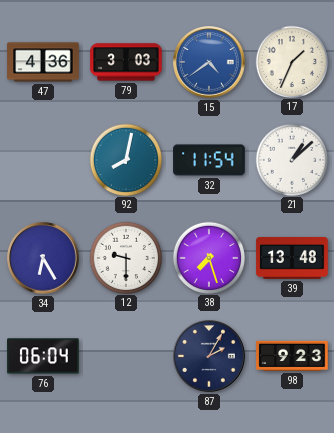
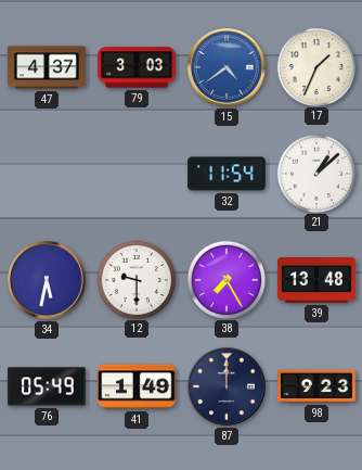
47: 4:36 -> 4:37
92: 8:02 -> none
34: 6:25 -> 5:32
38: 7:27 -> 7:25
76: 06:04 -> 05:49
41: none -> 1:49
87: 2:05 -> 12:00
